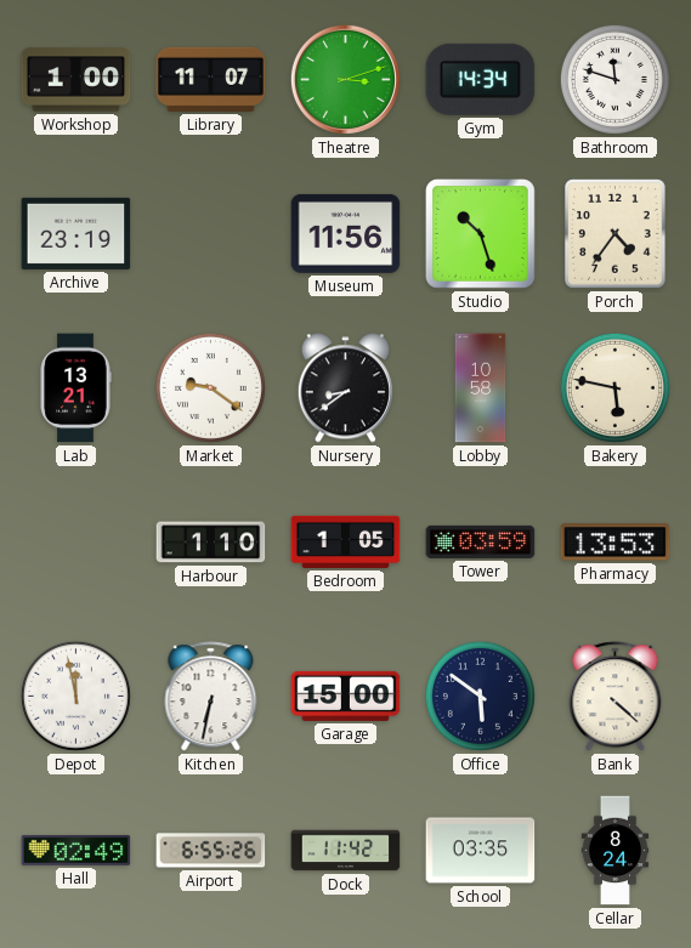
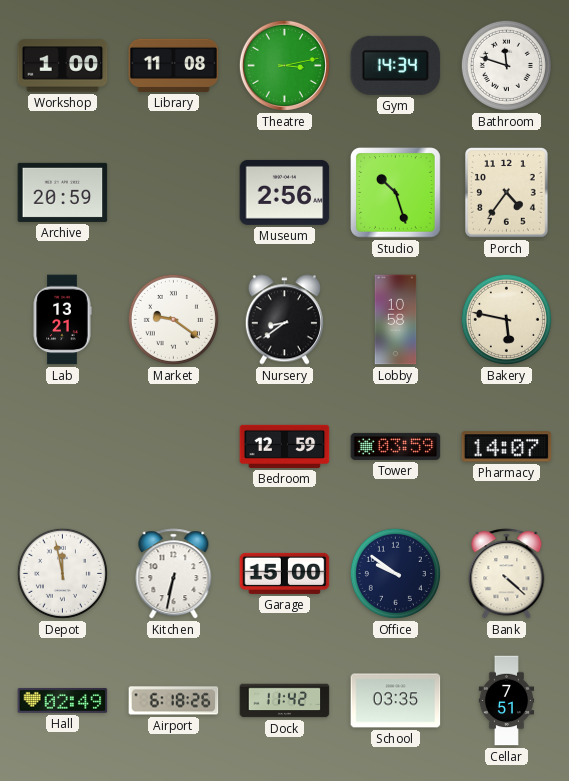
Library: 11:07 -> 11:08
Theatre: 3:12 -> 3:13
Archive: 23:19 -> 20:59
Museum: 11:56 -> 2:56
Harbour: 1:10 -> none
Bedroom: 1:05 -> 12:59
Pharmacy: 13:53 -> 14:07
Office: 5:51 -> 9:51
Airport: 6:55 -> 6:18
Cellar: 8:24 -> 7:51
